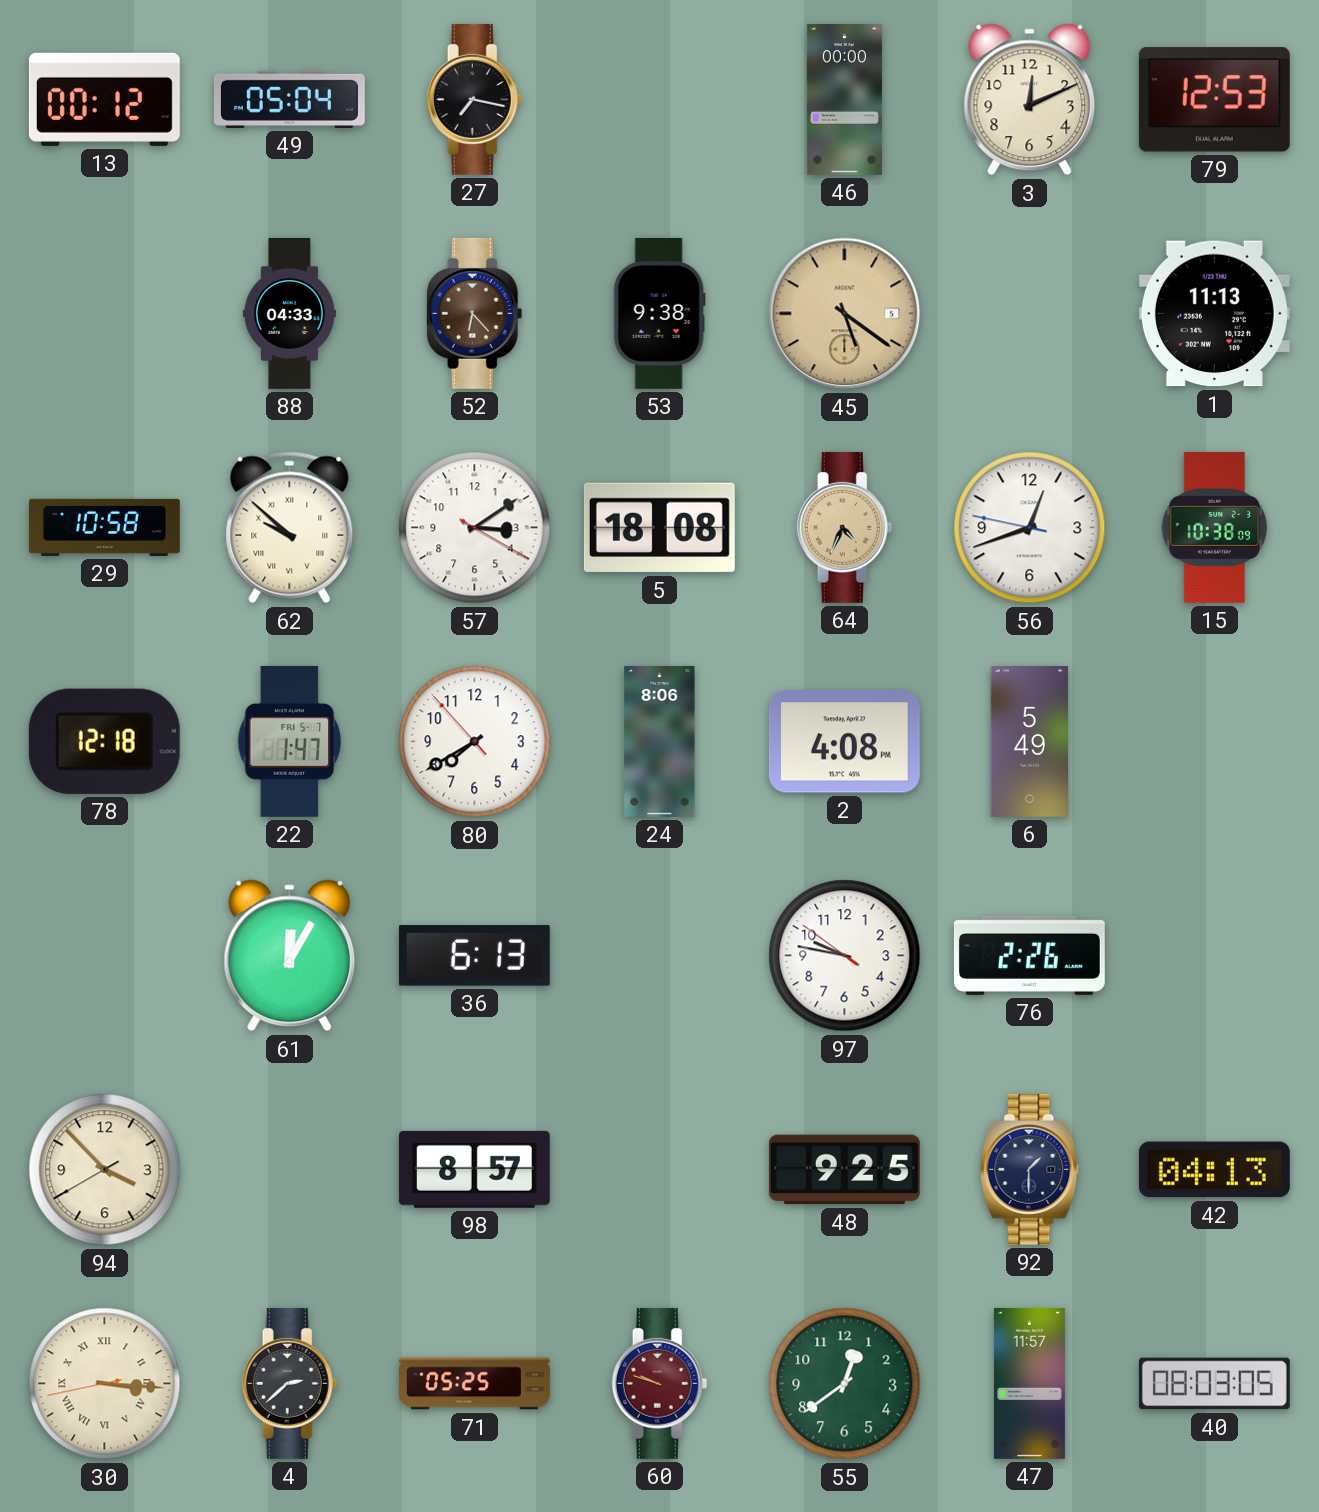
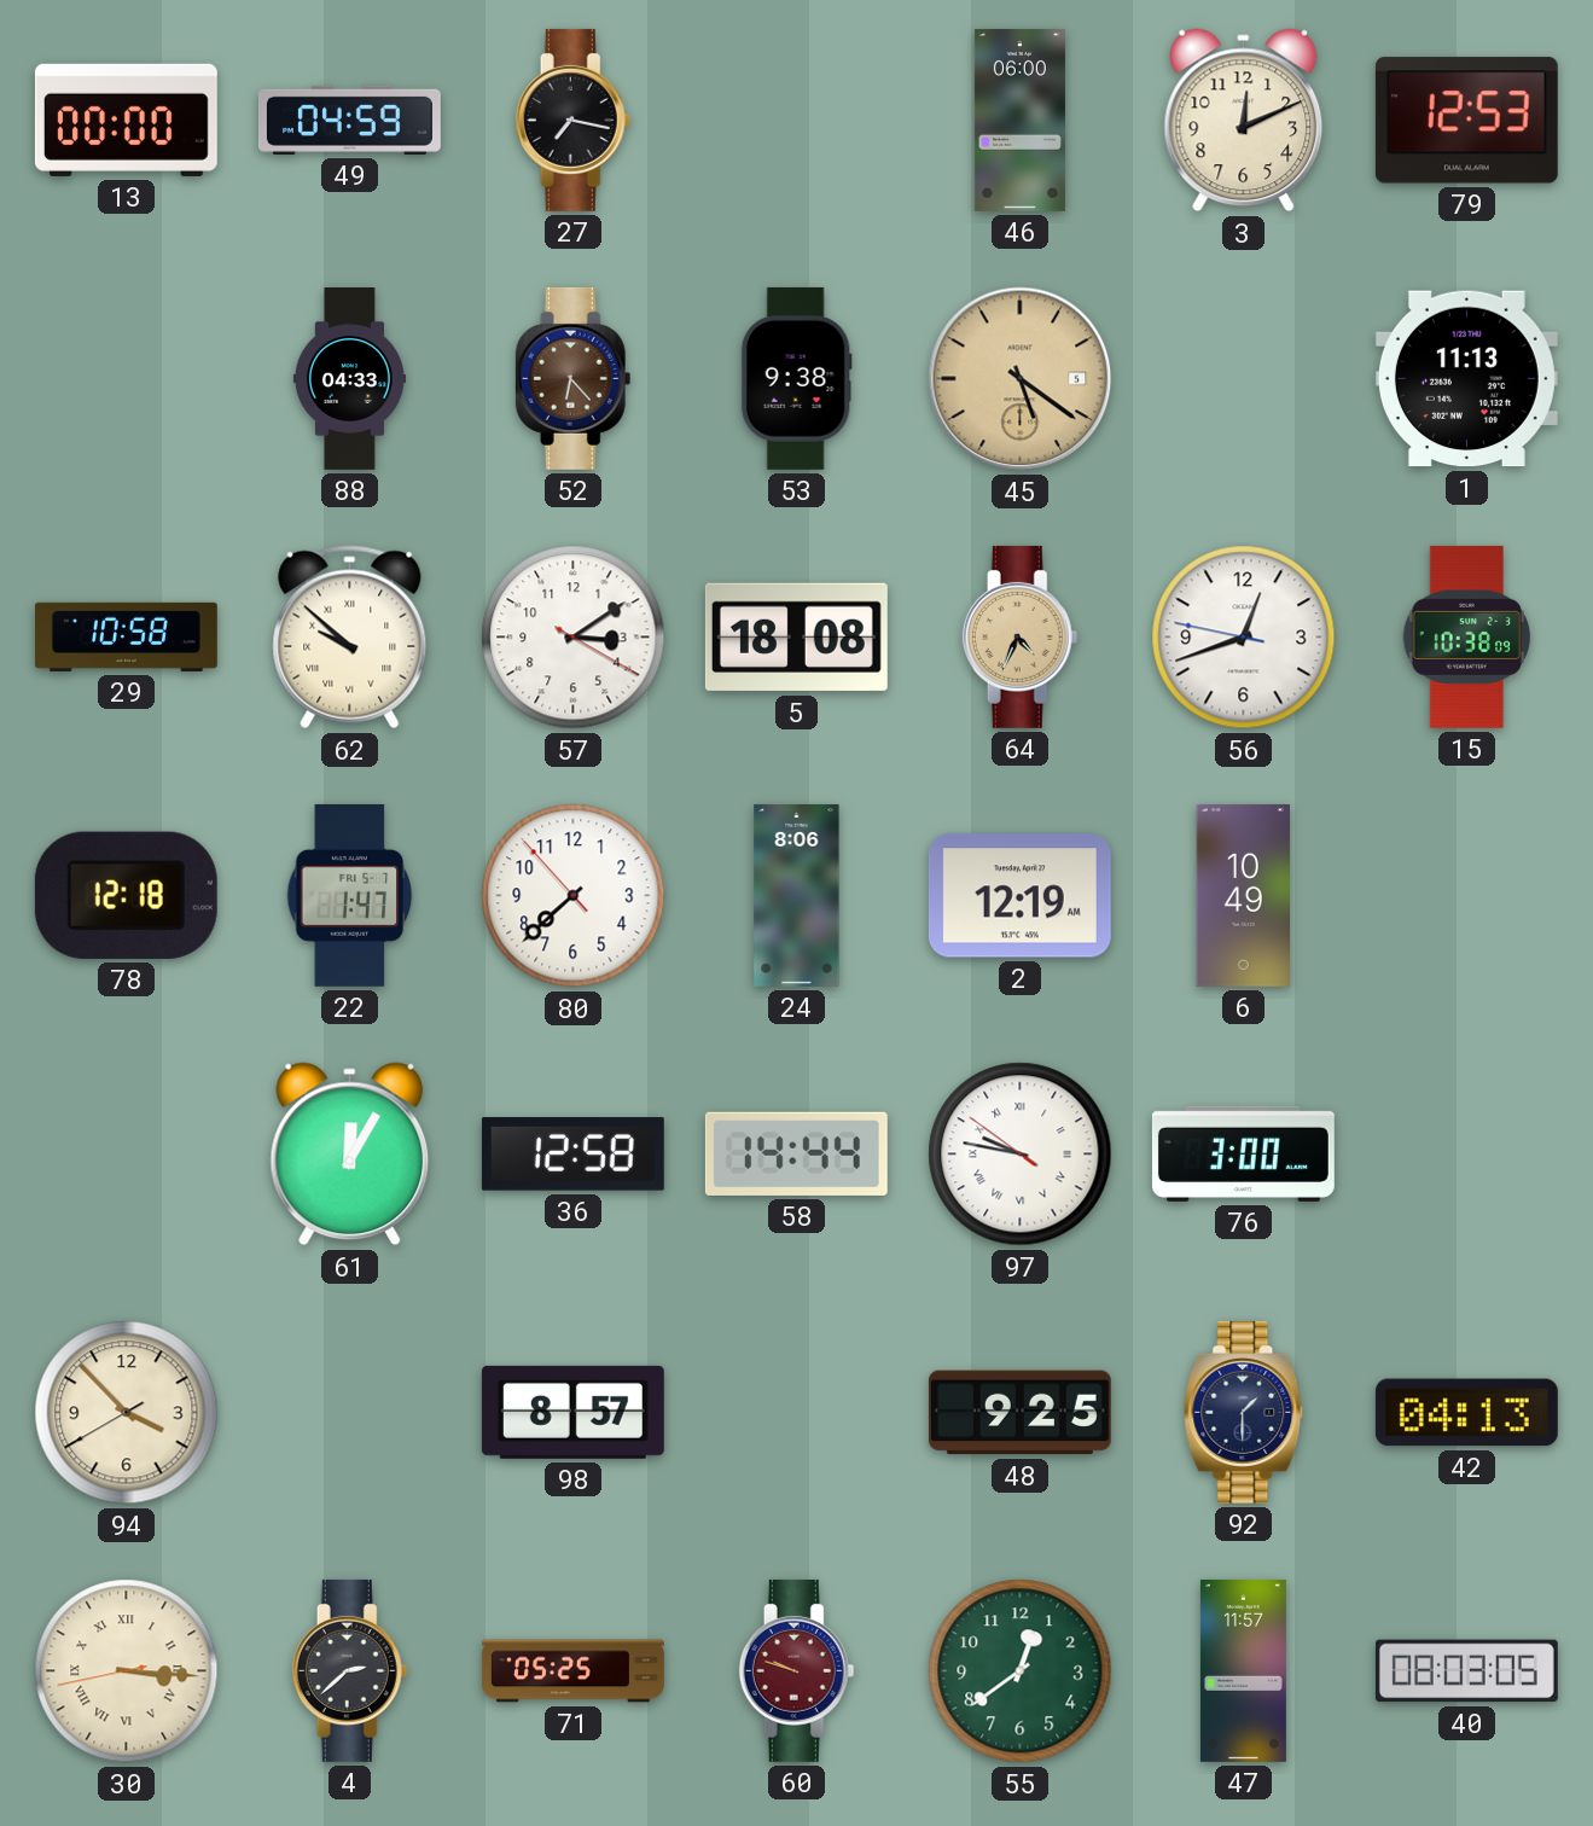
13: 00:12 -> 00:00
49: 05:04 -> 04:59
46: 00:00 -> 06:00
80: 7:39 -> 7:37
2: 4:08 -> 12:19
6: 5:49 -> 10:49
36: 6:13 -> 12:58
58: none -> 14:44
97 numerals: Arabic -> Roman
76: 2:26 -> 3:00
